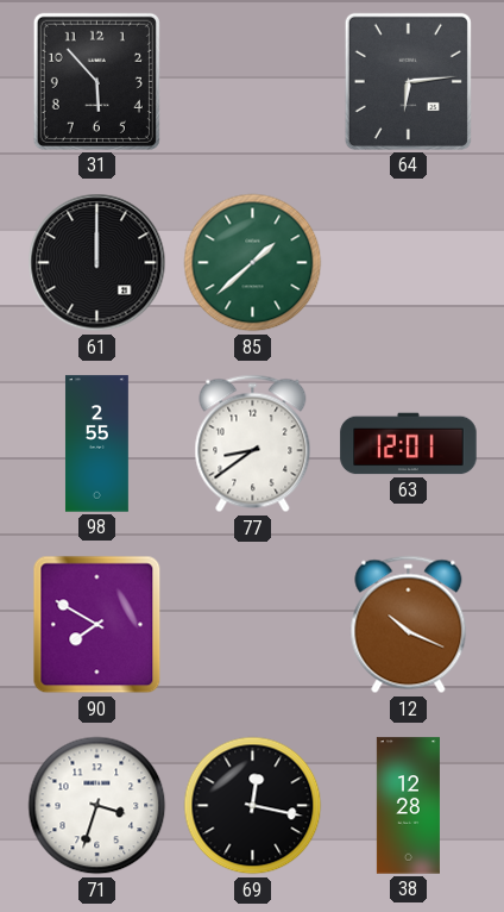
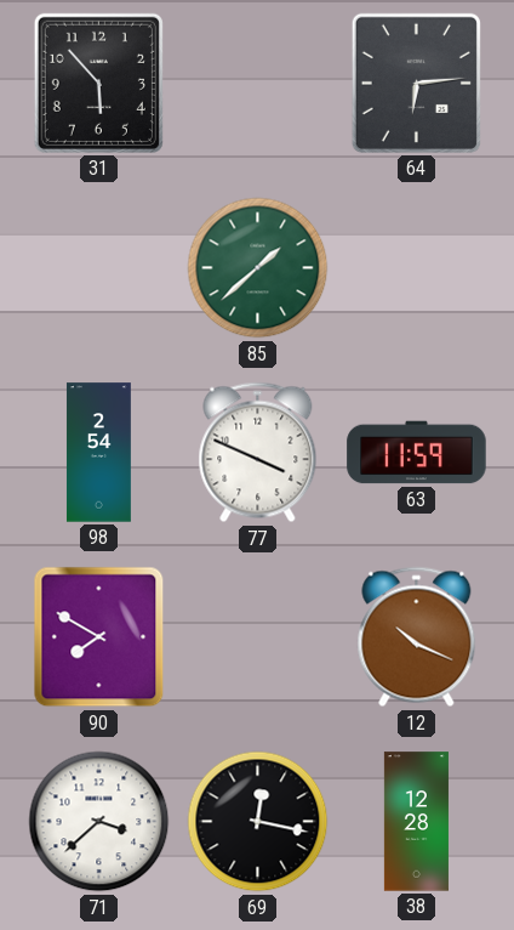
61: 12:00 -> none
98: 2:55 -> 2:54
77: 8:39 -> 3:49
63: 12:01 -> 11:59
71: 3:33 -> 3:38
